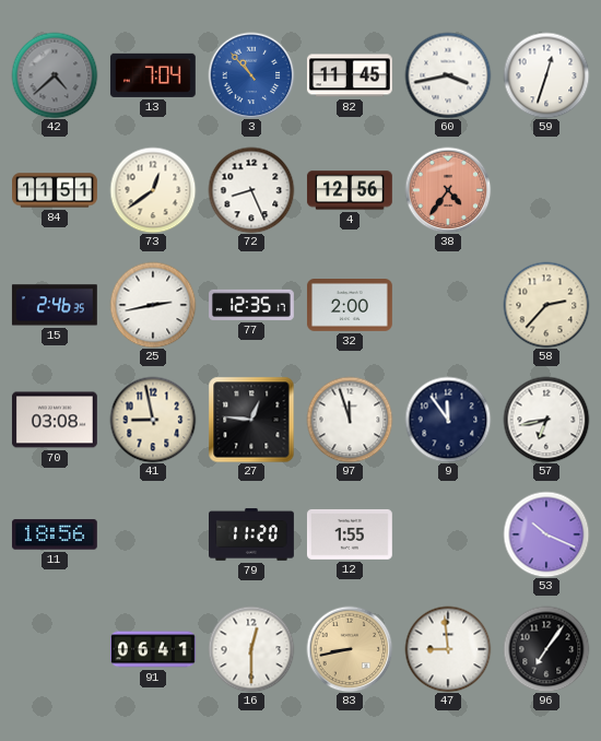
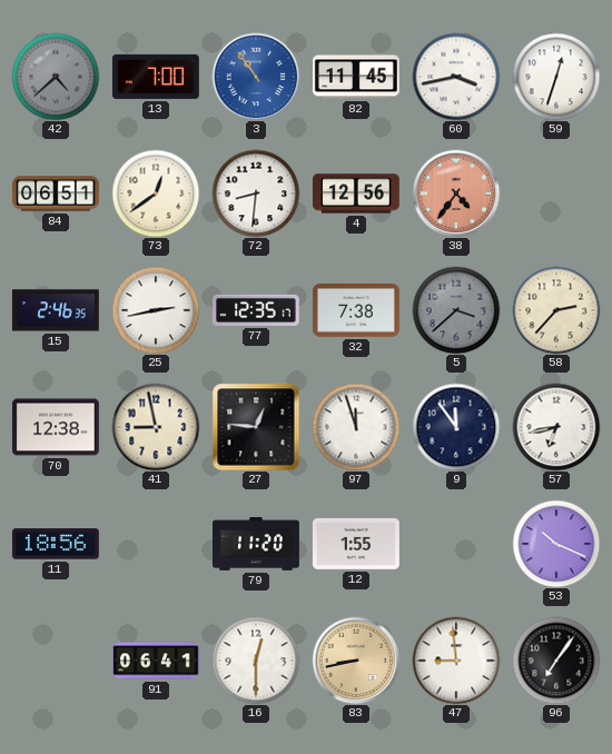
13: 7:04 -> 7:00
3: 10:53 -> 10:54
84: 11:51 -> 06:51
72: 8:26 -> 8:31
32: 2:00 -> 7:38
5: none -> 3:38
70: 03:08 -> 12:38
